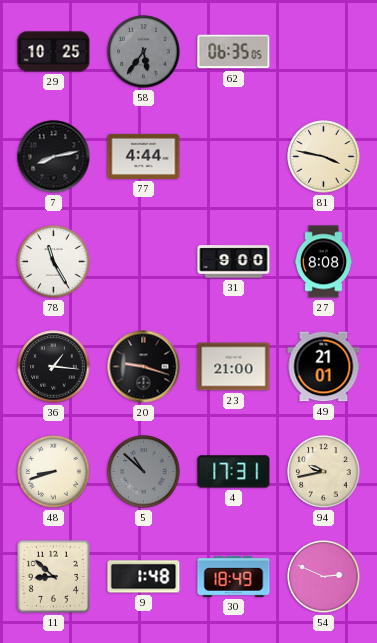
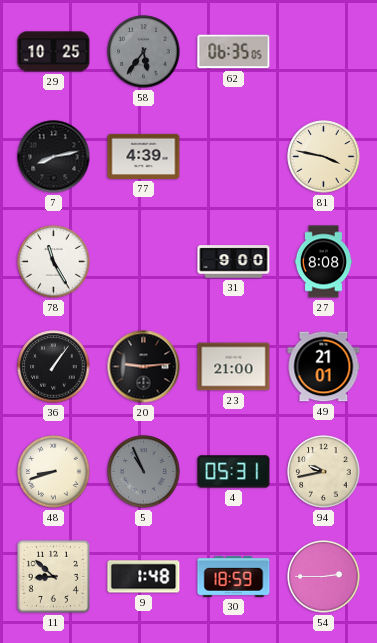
77: 4:44 -> 4:39
36: 1:16 -> 1:06
20: 9:18 -> 9:14
5: 10:52 -> 10:56
4: 17:31 -> 05:31
30: 18:49 -> 18:59
54: 2:49 -> 2:45
